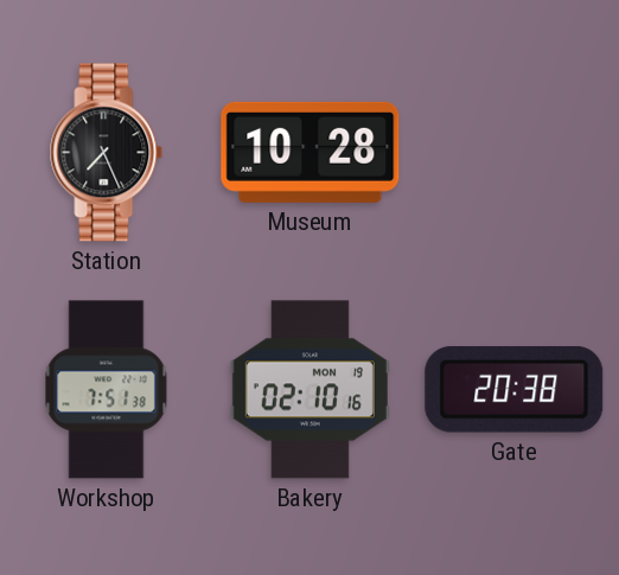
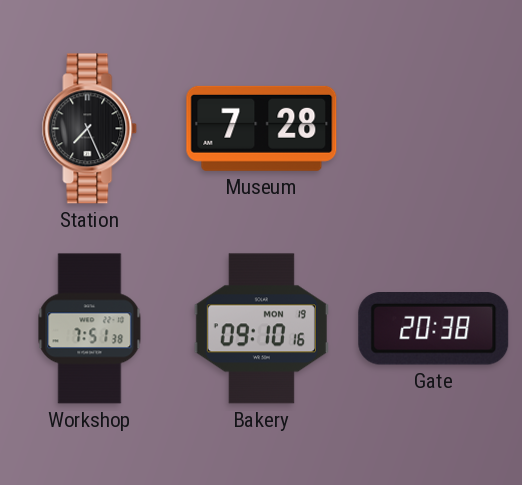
Museum: 10:28 -> 7:28
Bakery: 02:10 -> 09:10
